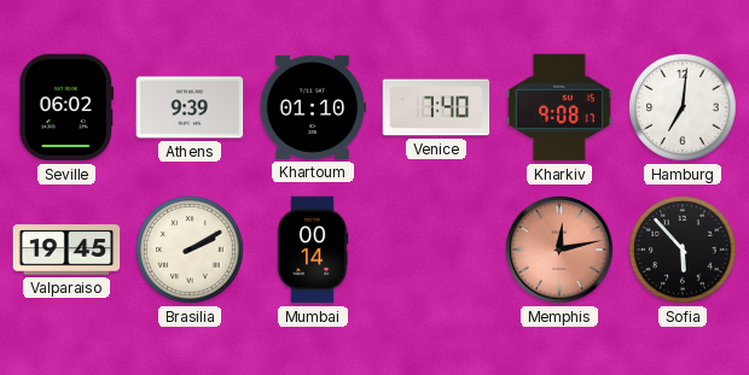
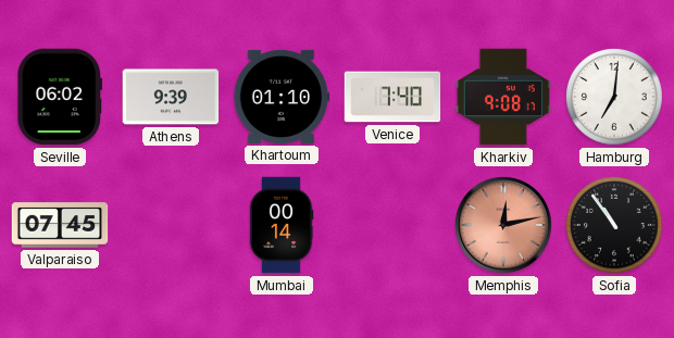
Valparaiso: 19:45 -> 07:45
Brasilia: 2:10 -> none
Sofia: 5:53 -> 10:54
